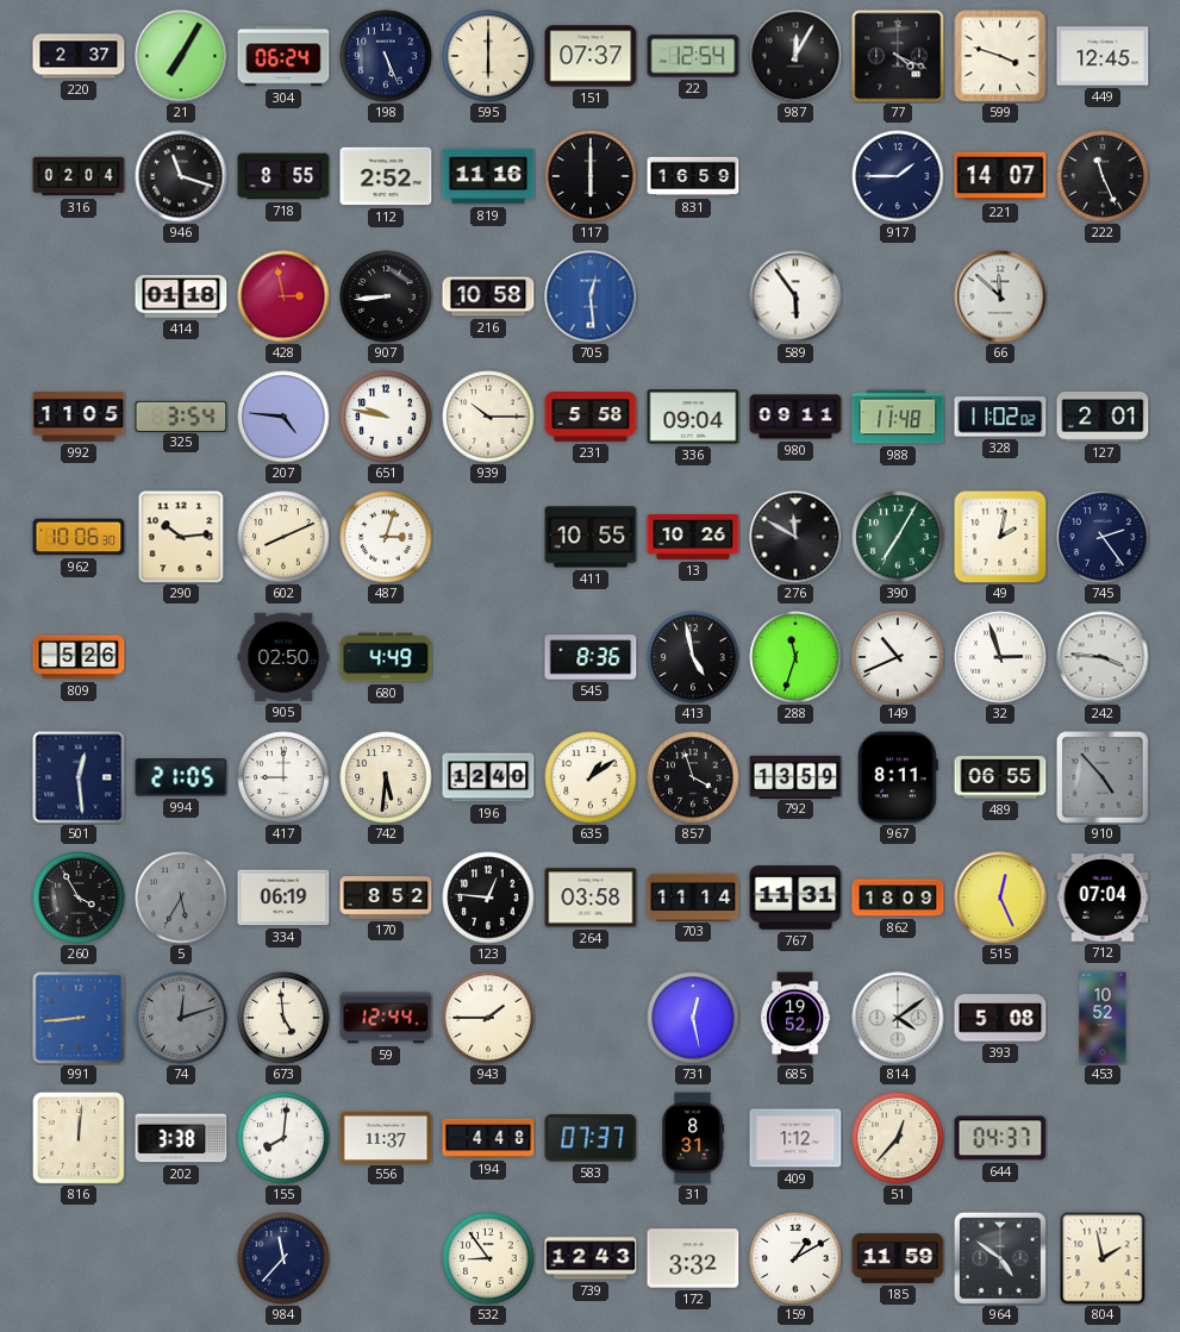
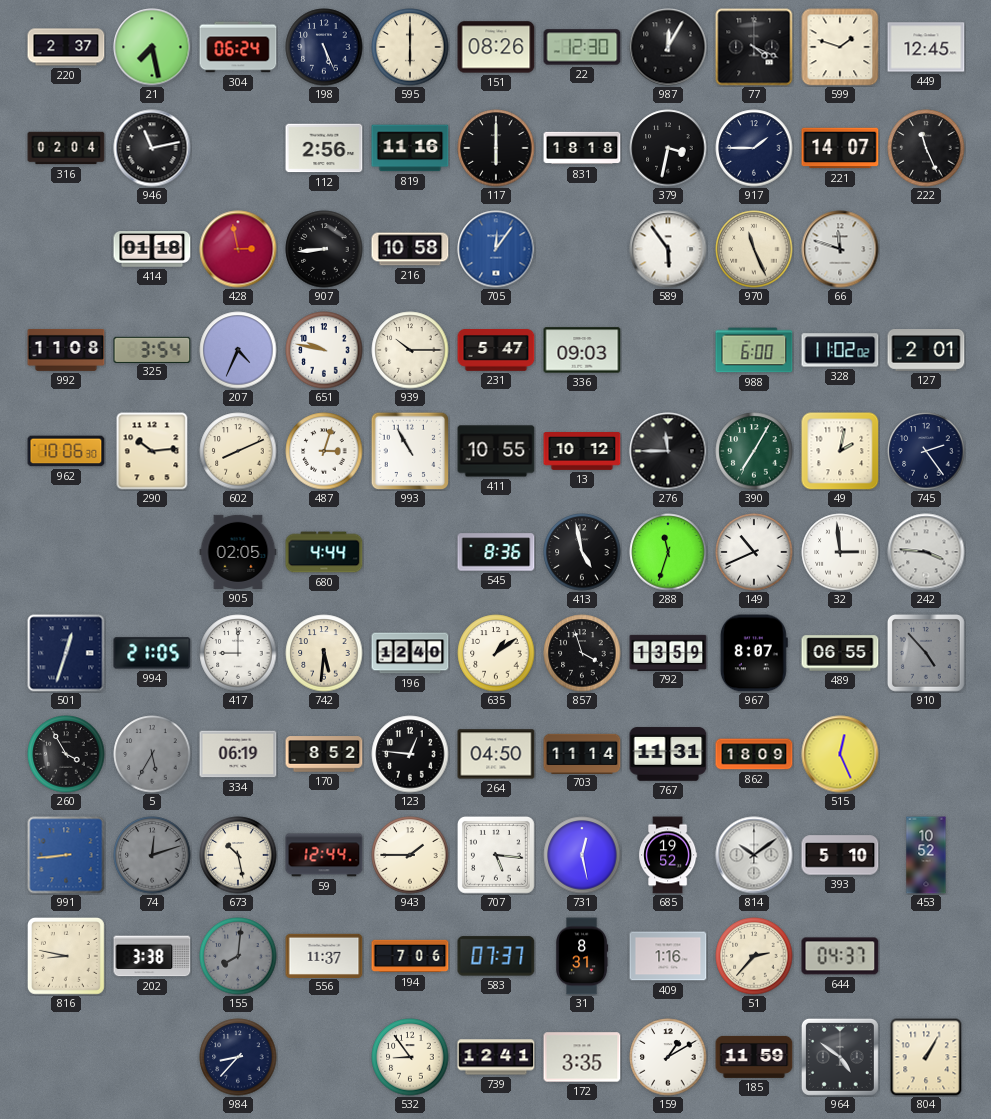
21: 7:05 -> 7:28
151: 07:37 -> 08:26
22: 12:54 -> 12:30
599: 3:48 -> 1:48
946: 11:18 -> 11:13
718: 8:55 -> none
112: 2:52 -> 2:56
831: 16:59 -> 18:18
379: none -> 3:32
705: 12:29 -> 12:06
970: none -> 11:26
66: 11:52 -> 11:48
992: 11:05 -> 11:08
207: 4:46 -> 4:34
231: 5:58 -> 5:47
336: 09:04 -> 09:03
980: 09:11 -> none
988: 11:48 -> 6:00
993: none -> 10:55
13: 10:26 -> 10:12
276: 11:50 -> 11:45
809: 5:26 -> none
905: 02:50 -> 02:05
680: 4:49 -> 4:44
32: 2:57 -> 2:59
501: 12:29 -> 12:33
967: 8:11 -> 8:07
264: 03:58 -> 04:50
712: 07:04 -> none
673: 4:59 -> 10:28
707: none -> 5:16
814: 4:09 -> 10:09
393: 5:08 -> 5:10
816: 12:01 -> 8:47
155 dial: white -> grey
194: 4:48 -> 7:06
409: 1:12 -> 1:16
51: 12:37 -> 2:37
984: 11:37 -> 8:37
739: 12:43 -> 12:41
172: 3:32 -> 3:35
804: 1:58 -> 1:05
